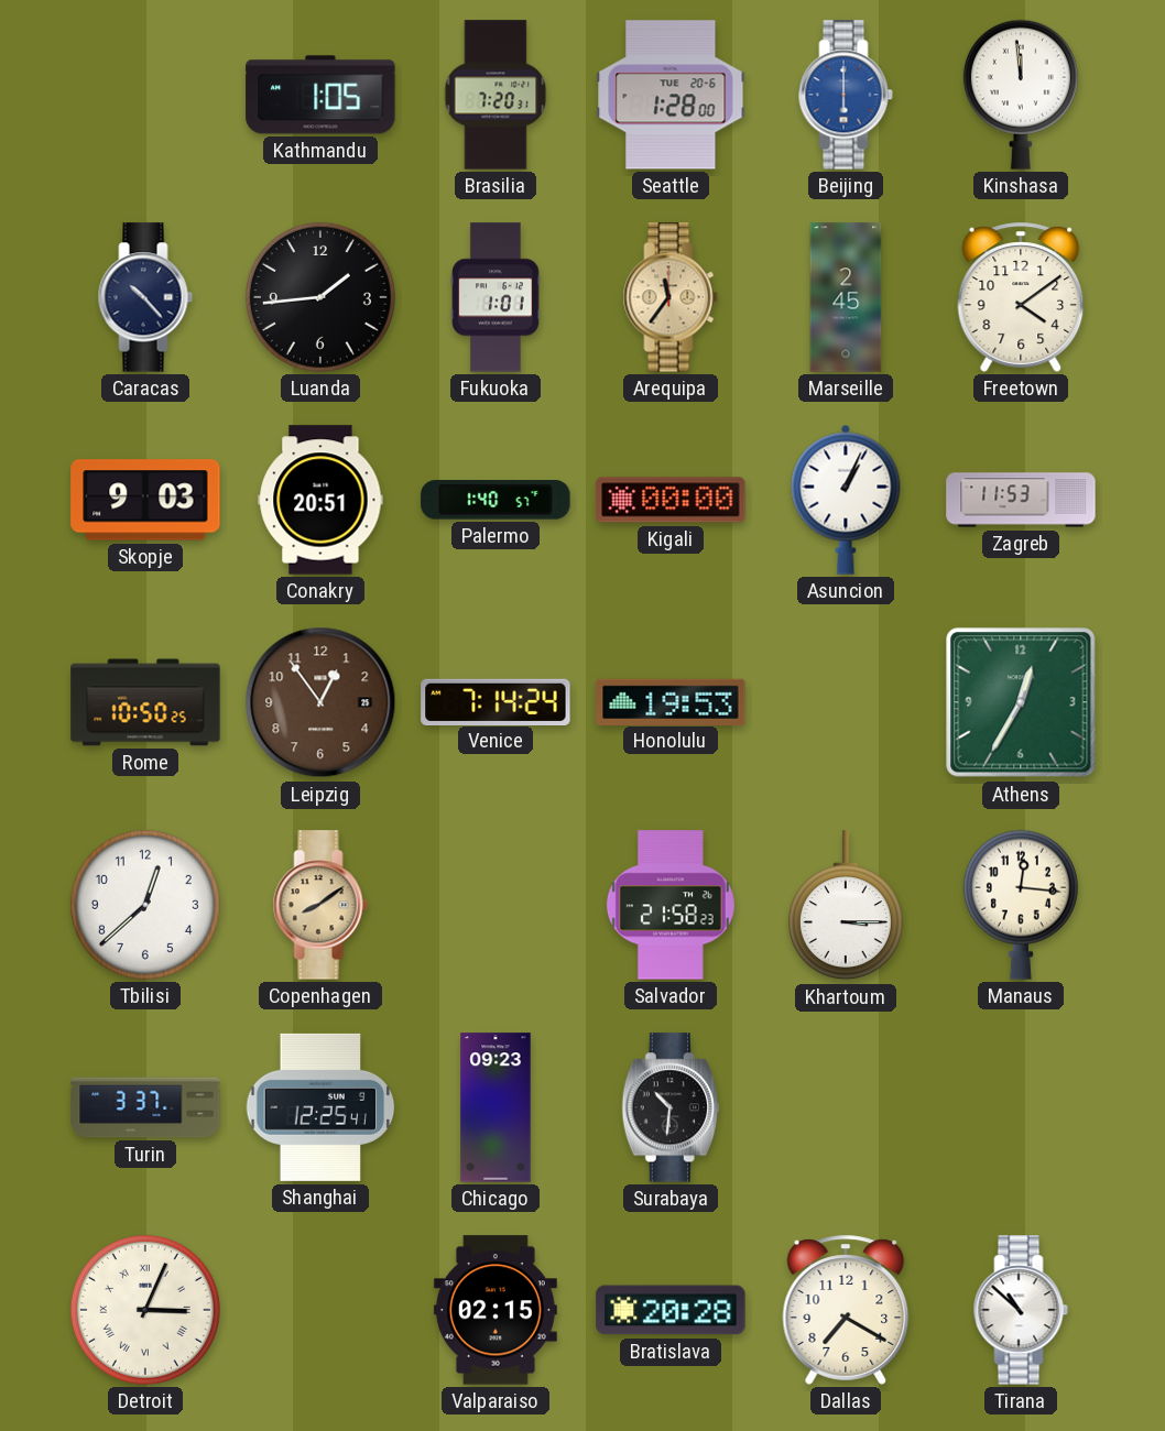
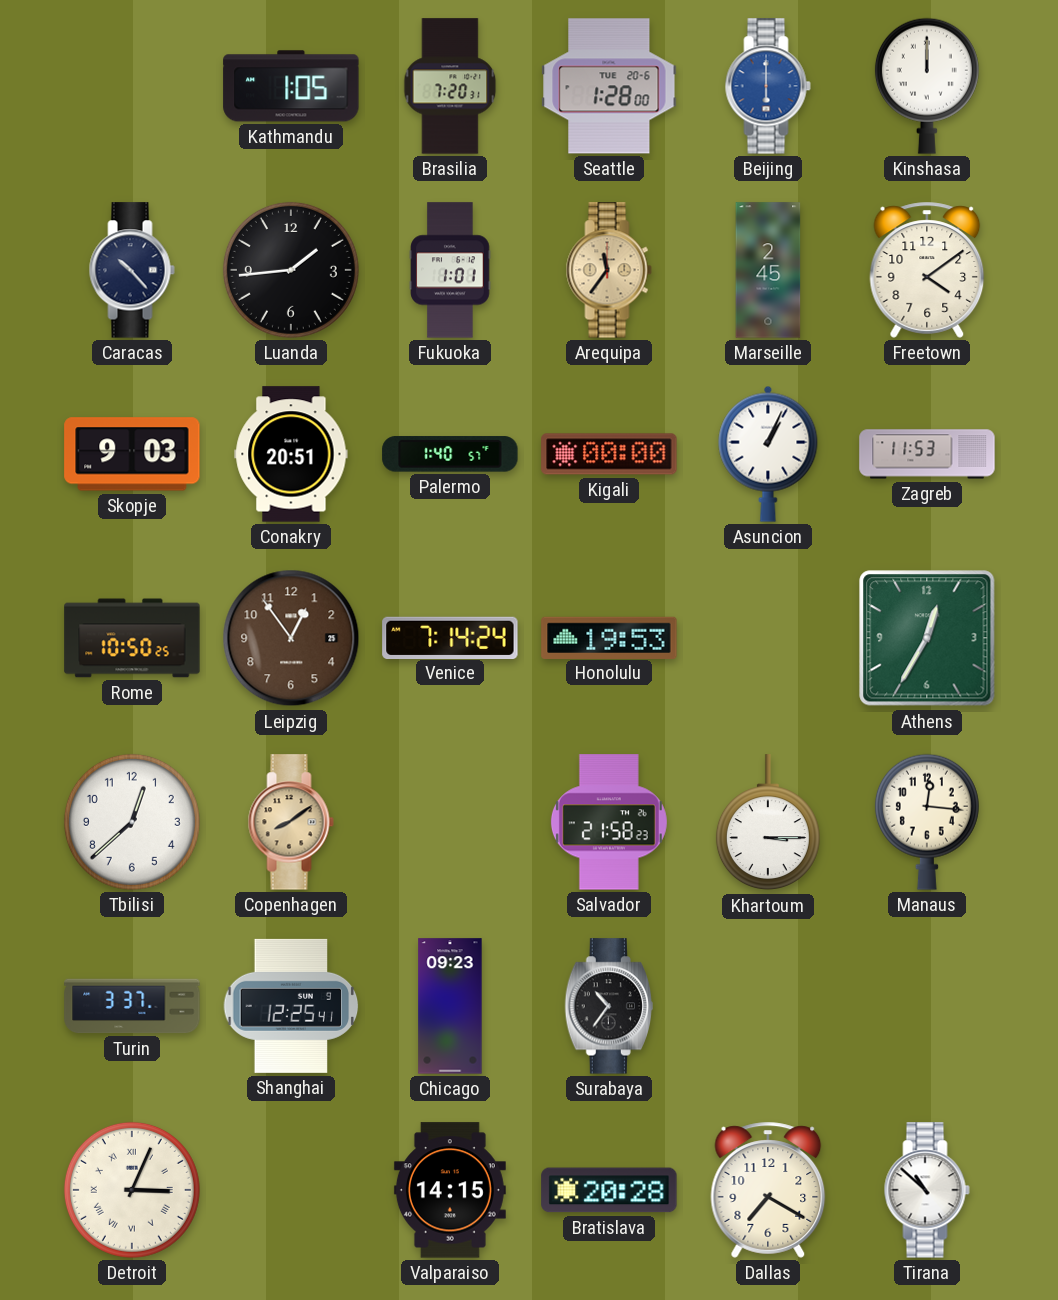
Kinshasa: 11:59 -> 12:00
Surabaya: 10:31 -> 10:36
Valparaiso: 02:15 -> 14:15
